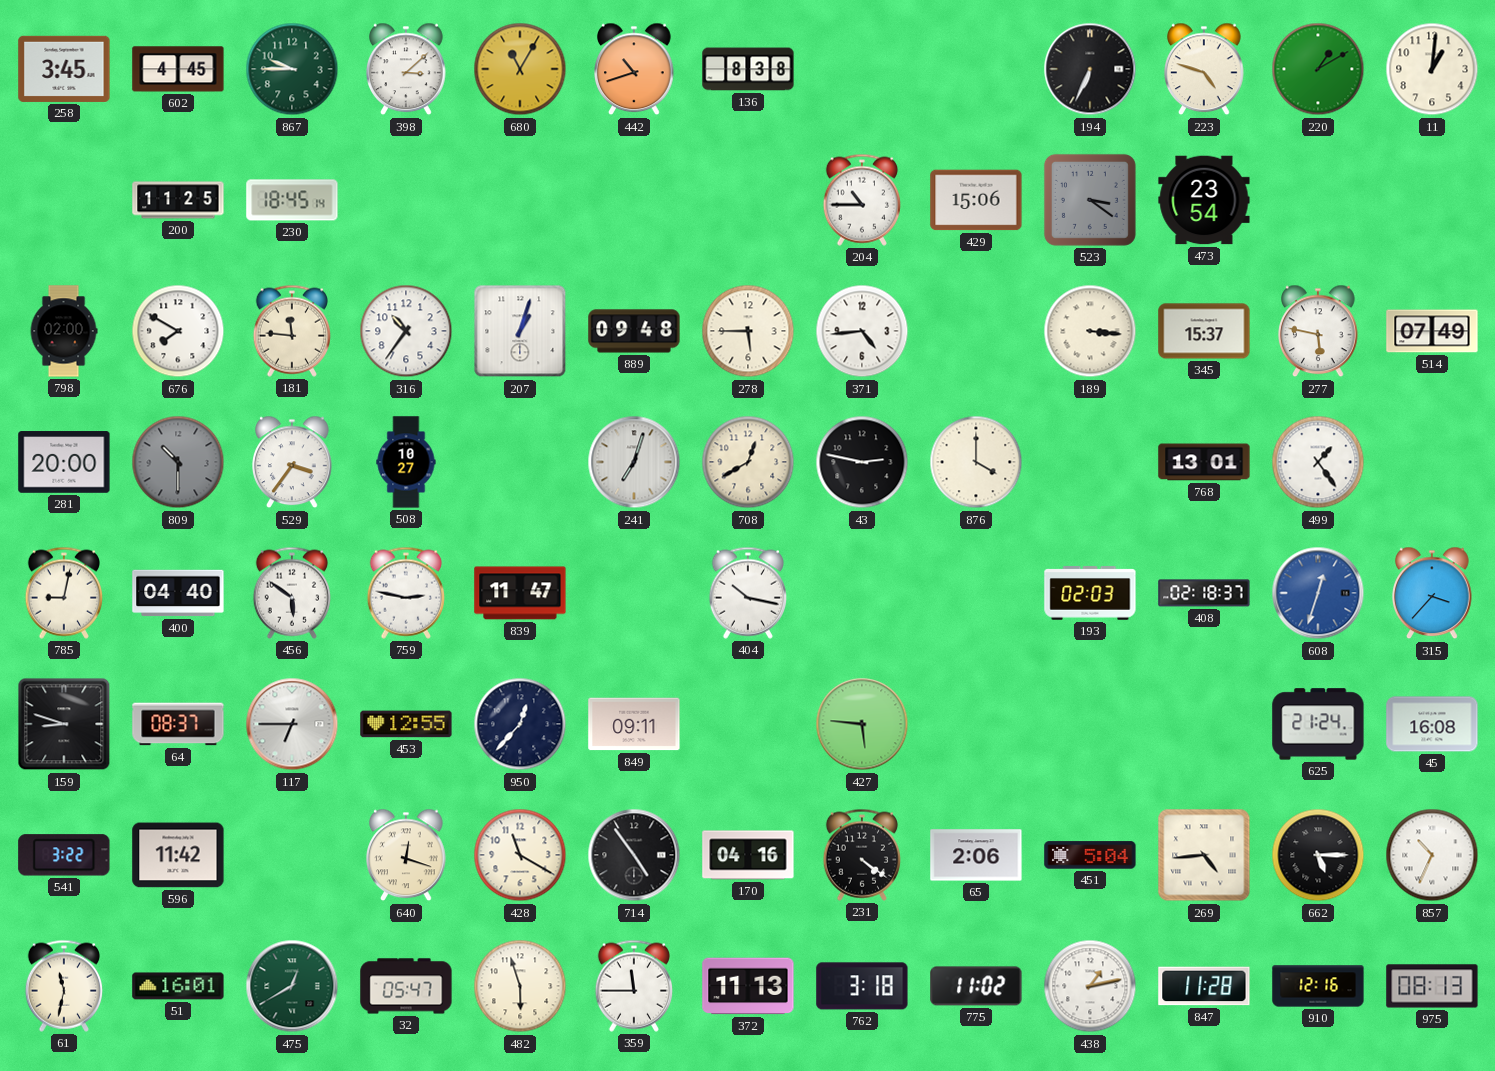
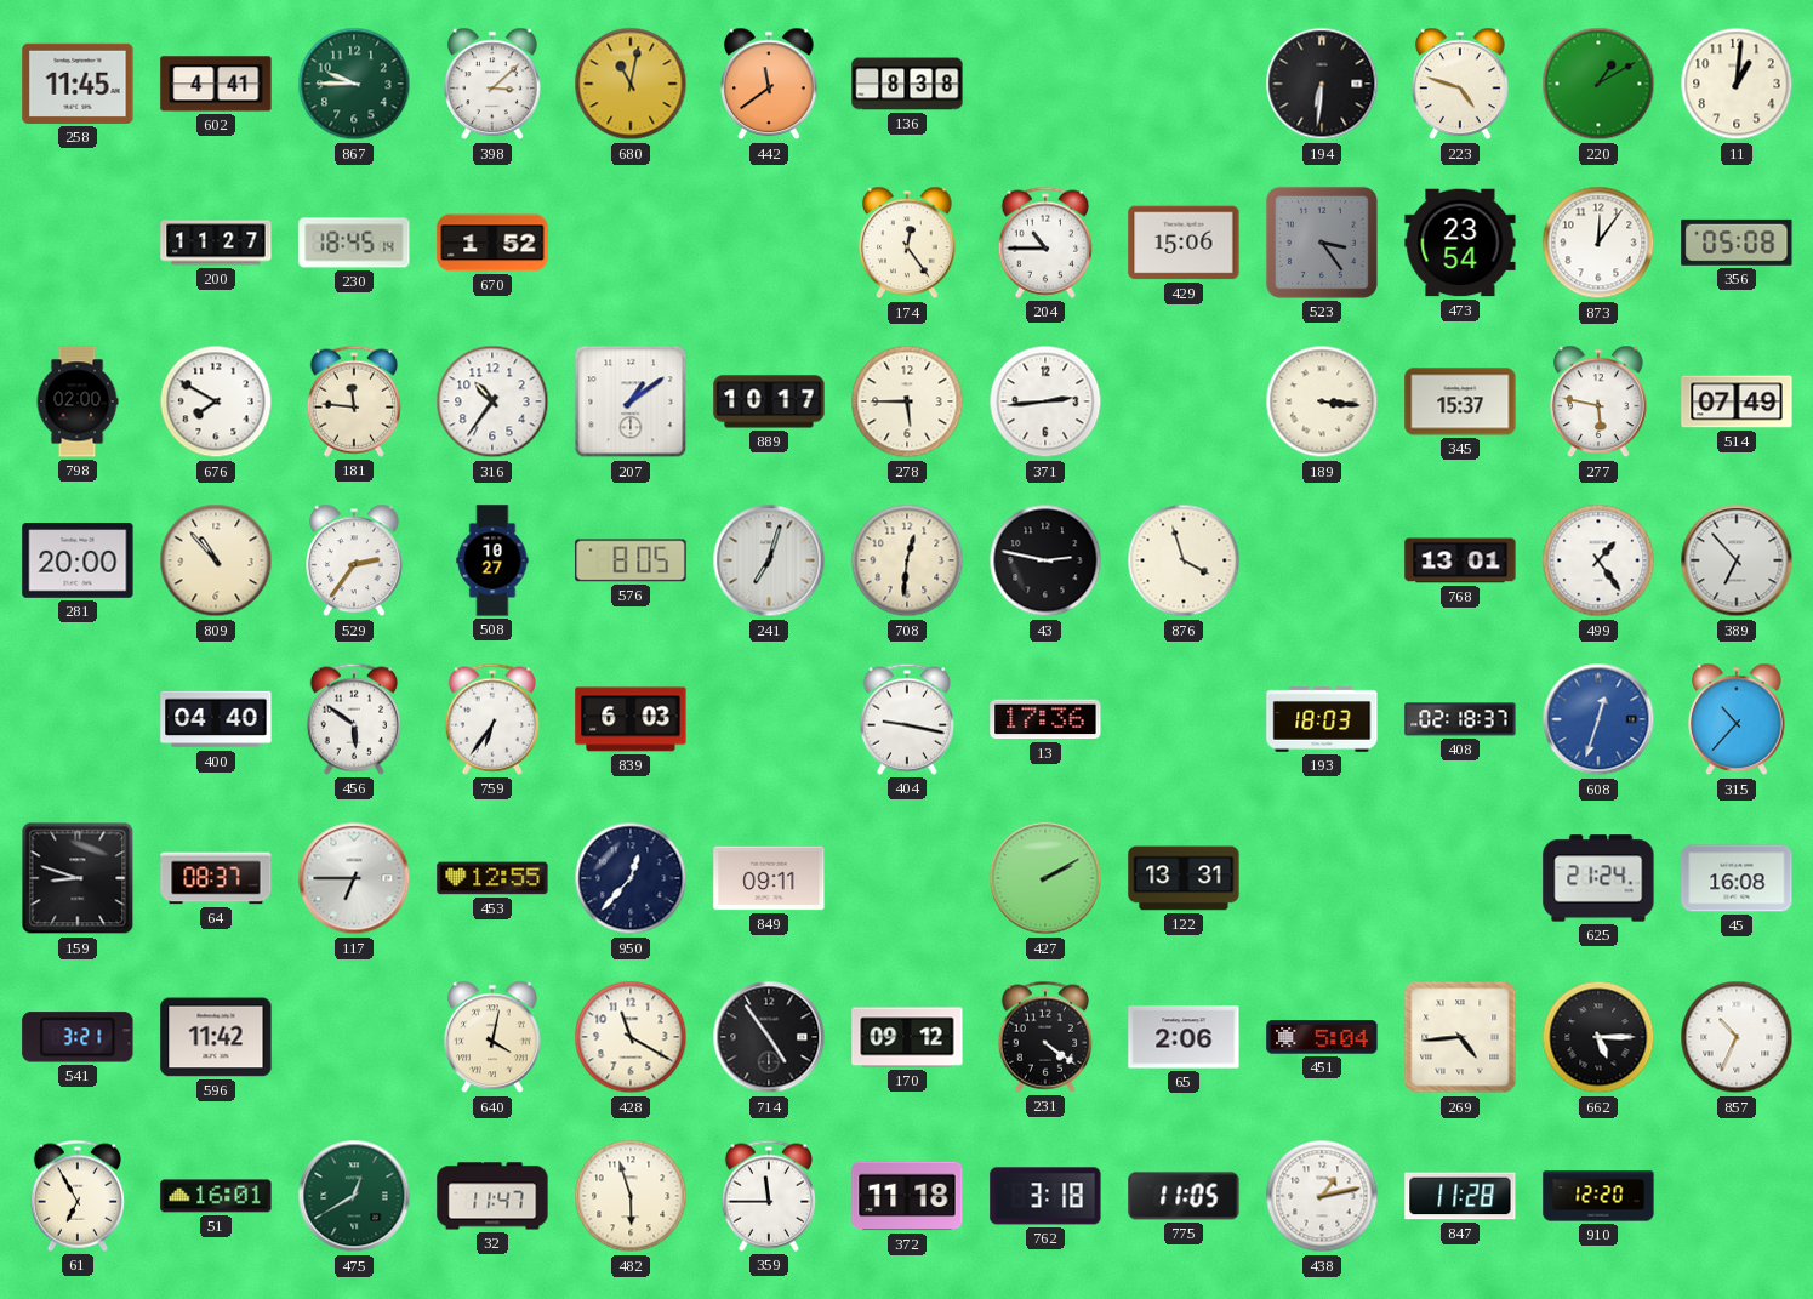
258: 3:45 -> 11:45
602: 4:45 -> 4:41
680: 11:05 -> 11:02
442: 10:42 -> 11:39
194: 6:34 -> 6:31
200: 11:25 -> 11:27
670: none -> 1:52
174: none -> 12:24
523: 3:21 -> 3:24
873: none -> 12:06
356: none -> 05:08
207: 1:03 -> 1:09
889: 09:48 -> 10:17
371: 4:44 -> 2:44
809: 10:30 -> 10:53
809 dial: grey -> cream
529: 3:36 -> 2:36
576: none -> 8:05
708: 12:40 -> 12:31
876: 4:00 -> 3:57
389: none -> 6:53
785: 9:02 -> none
759: 2:47 -> 6:36
839: 11:47 -> 6:03
404: 10:17 -> 9:17
13: none -> 17:36
193: 02:03 -> 18:03
315: 3:37 -> 10:37
427: 5:46 -> 2:10
122: none -> 13:31
541: 3:22 -> 3:21
640: 12:18 -> 4:02
170: 04:16 -> 09:12
61: 11:32 -> 6:55
32: 05:47 -> 11:47
372: 11:13 -> 11:18
775: 11:02 -> 11:05
910: 12:16 -> 12:20
975: 08:13 -> none
